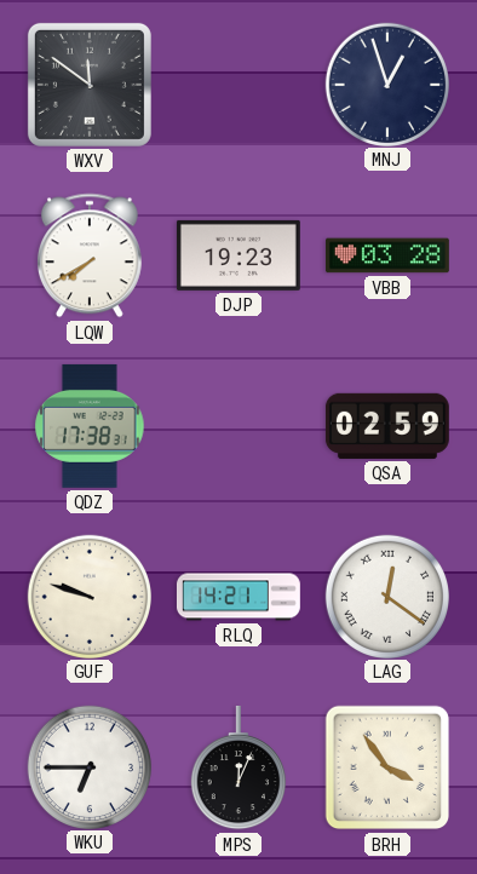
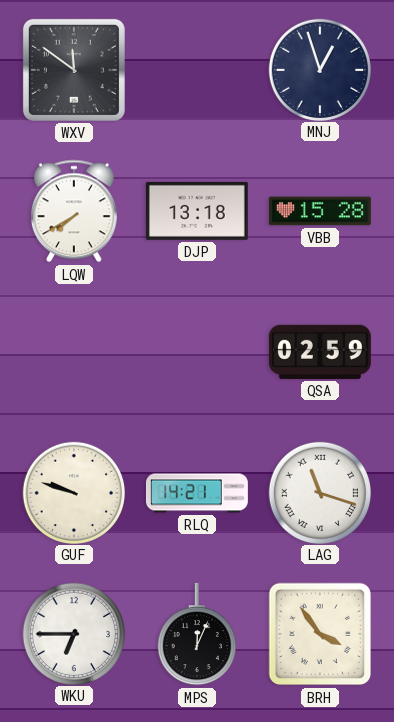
DJP: 19:23 -> 13:18
VBB: 03:28 -> 15:28
QDZ: 17:38 -> none
LAG: 12:21 -> 11:18
